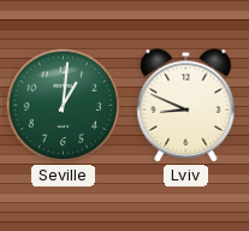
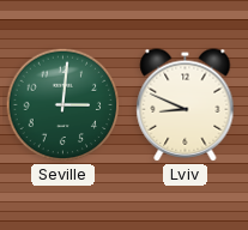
Seville: 1:01 -> 3:01
